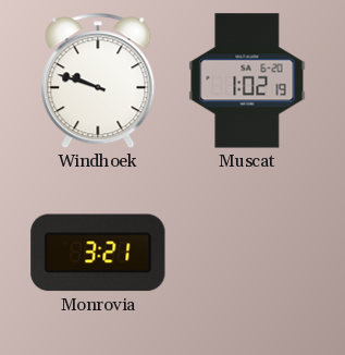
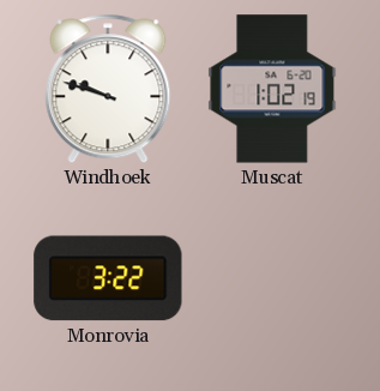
Monrovia: 3:21 -> 3:22
